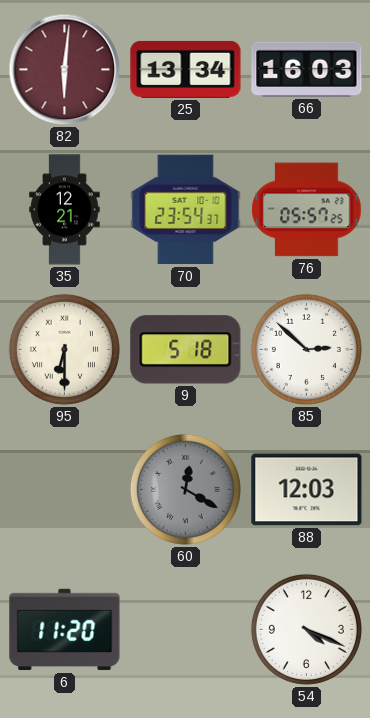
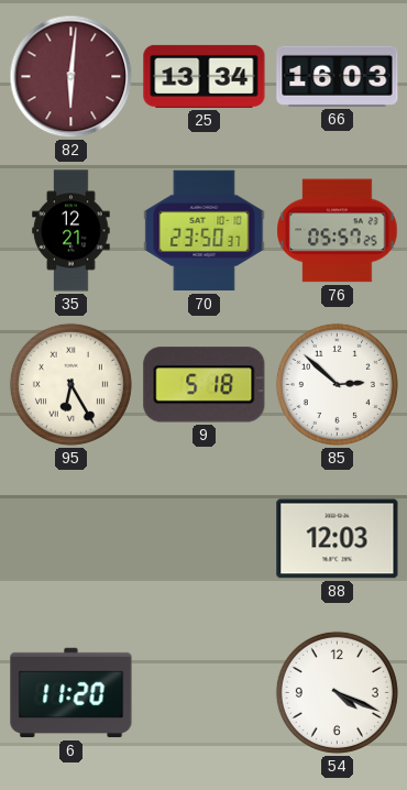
70: 23:54 -> 23:50
95: 6:30 -> 6:25
60: 12:20 -> none
